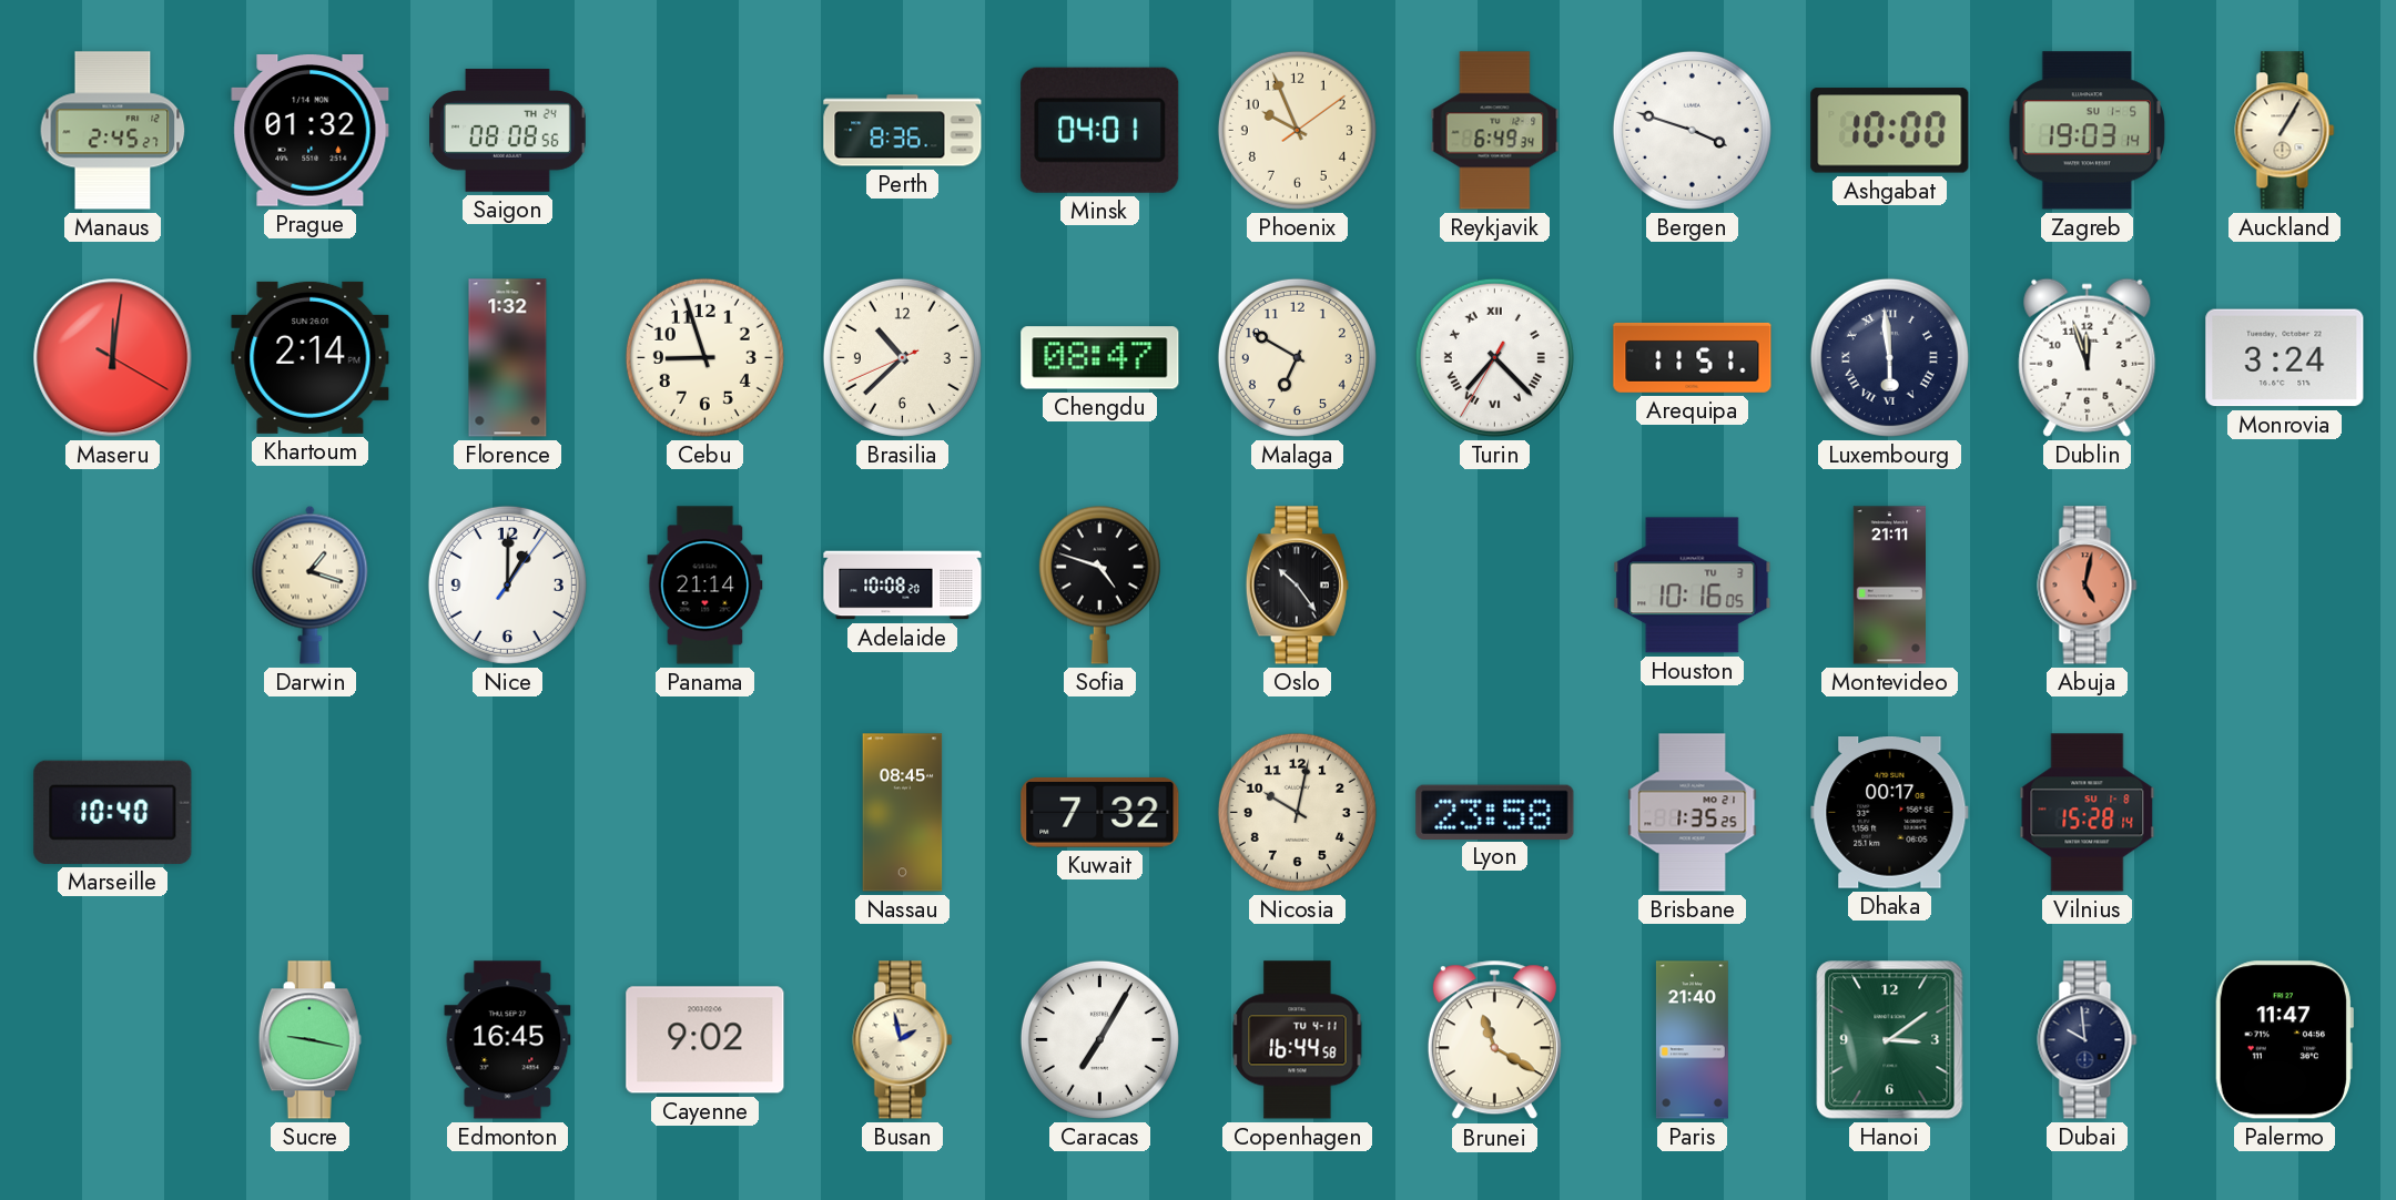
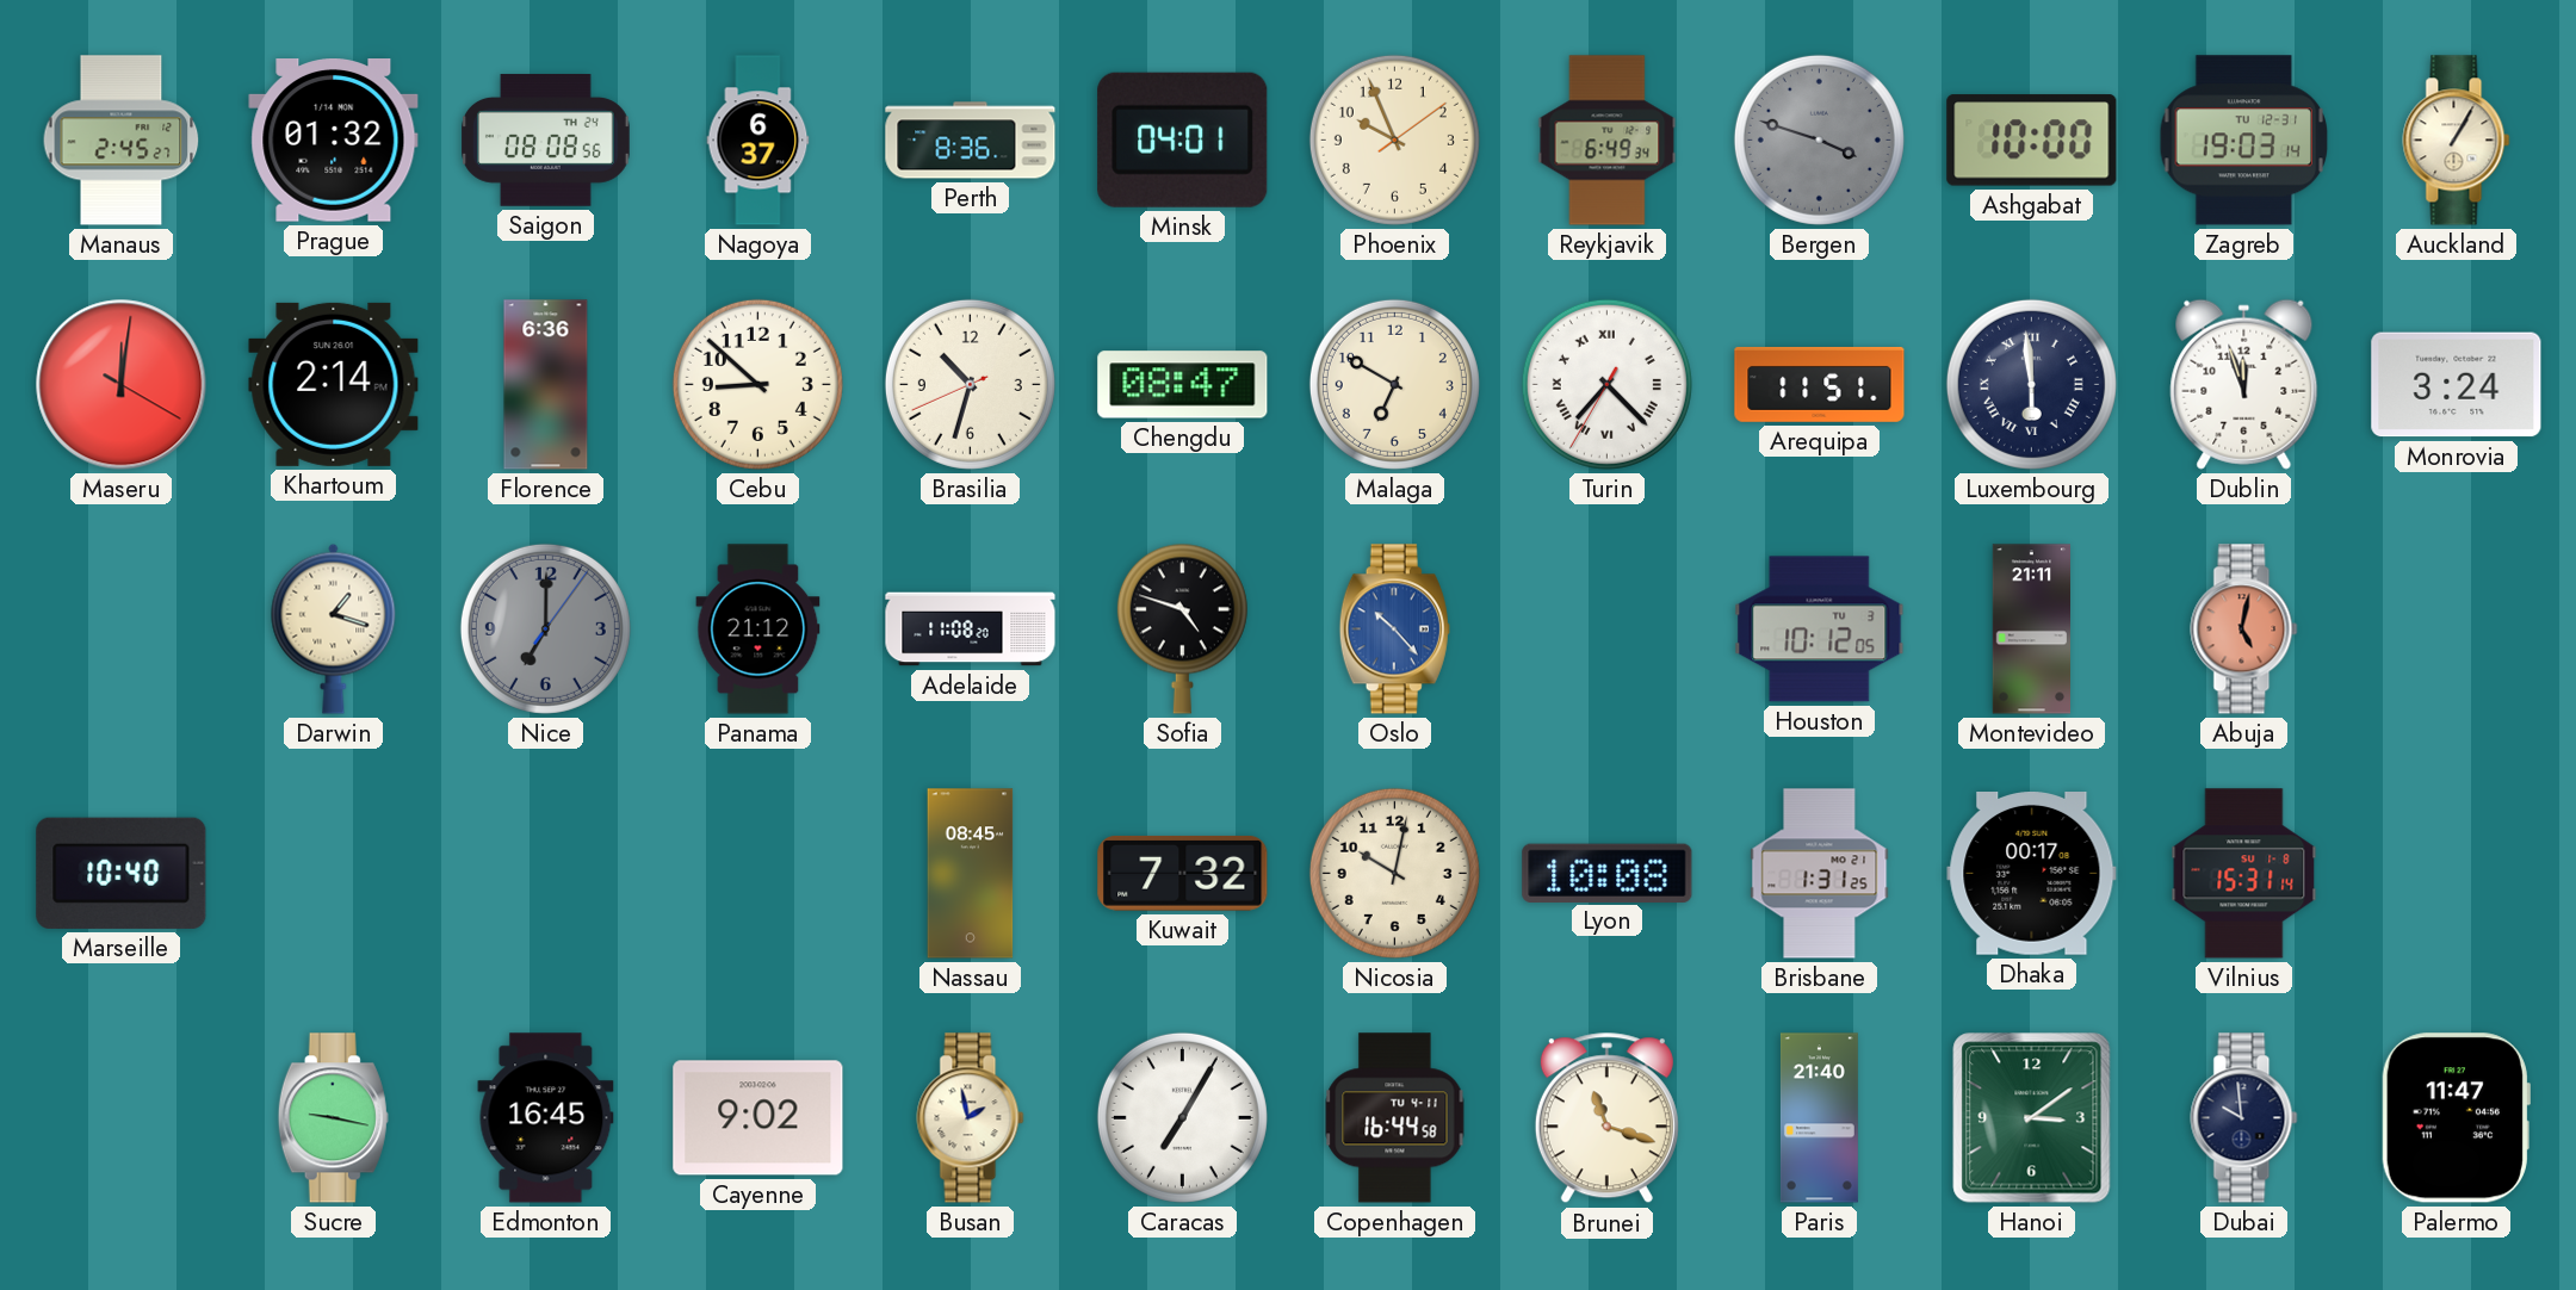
Nagoya: none -> 6:37
Bergen dial: white -> grey
Zagreb date: SU 1-5 -> TU 12-31
Florence: 1:32 -> 6:36
Cebu: 8:57 -> 8:52
Brasilia: 10:37 -> 10:32
Nice: 1:00 -> 7:00
Nice dial: white -> grey
Panama: 21:14 -> 21:12
Adelaide: 10:08 -> 11:08
Oslo: 10:24 -> 10:23
Oslo dial: black -> blue
Houston: 10:16 -> 10:12
Lyon: 23:58 -> 10:08
Brisbane: 1:35 -> 1:31
Vilnius: 15:28 -> 15:31
Brunei: 11:20 -> 11:18
